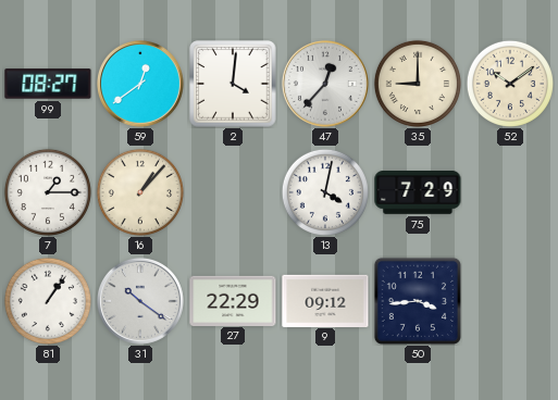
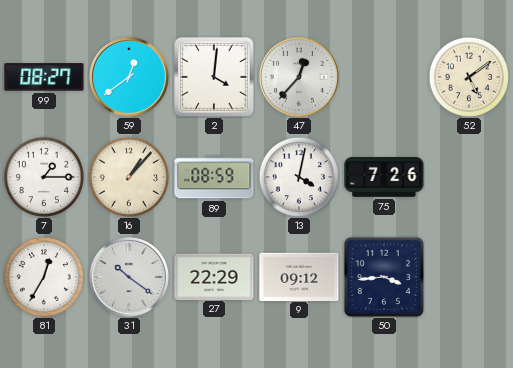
35: 9:00 -> none
52: 10:09 -> 5:09
89: none -> 08:59
75: 7:29 -> 7:26
81: 1:06 -> 12:35
